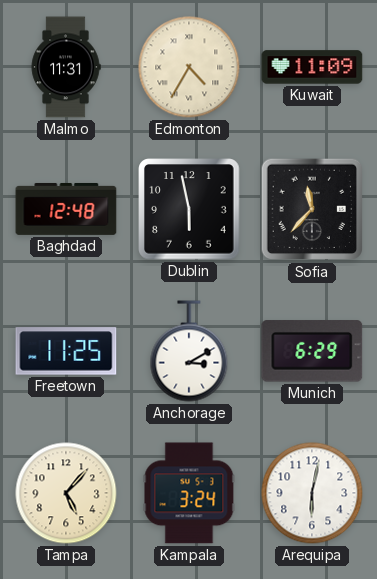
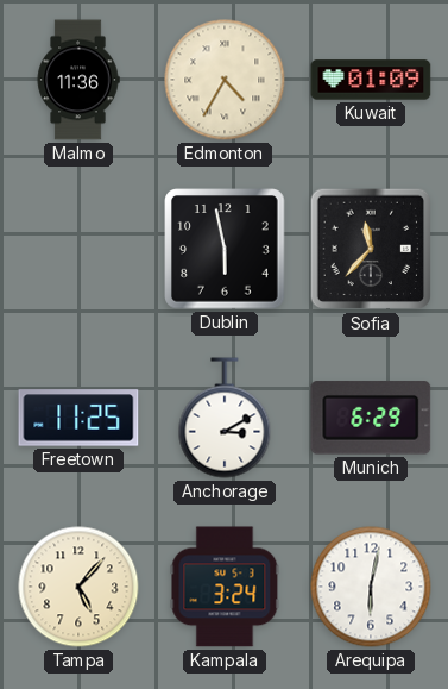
Malmo: 11:31 -> 11:36
Kuwait: 11:09 -> 01:09
Baghdad: 12:48 -> none
